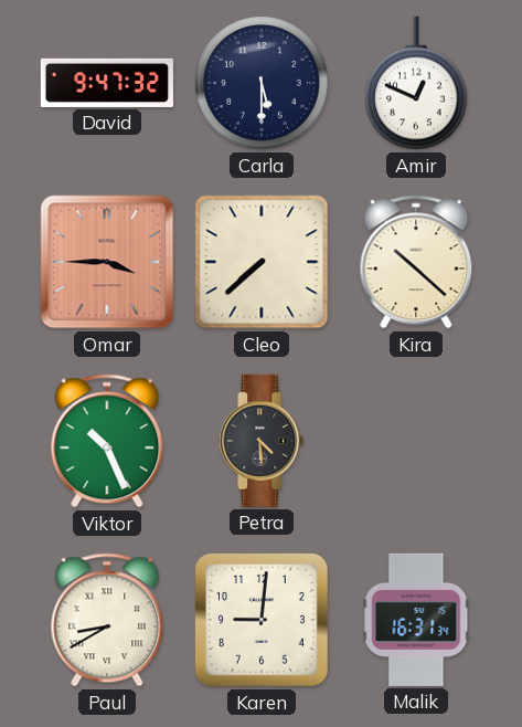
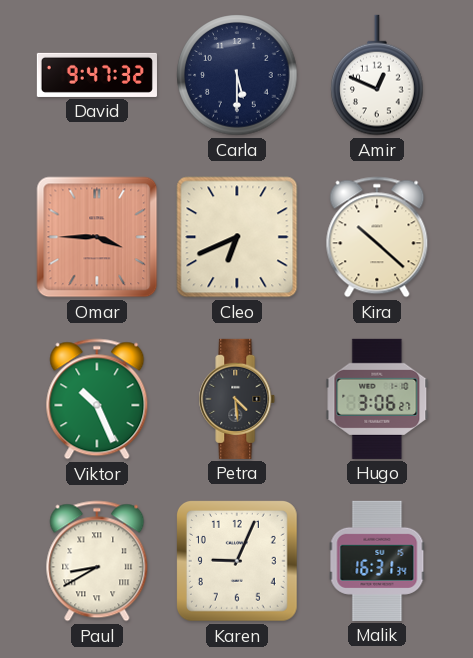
Cleo: 7:38 -> 6:41
Hugo: none -> 3:06
Karen: 9:01 -> 9:04
